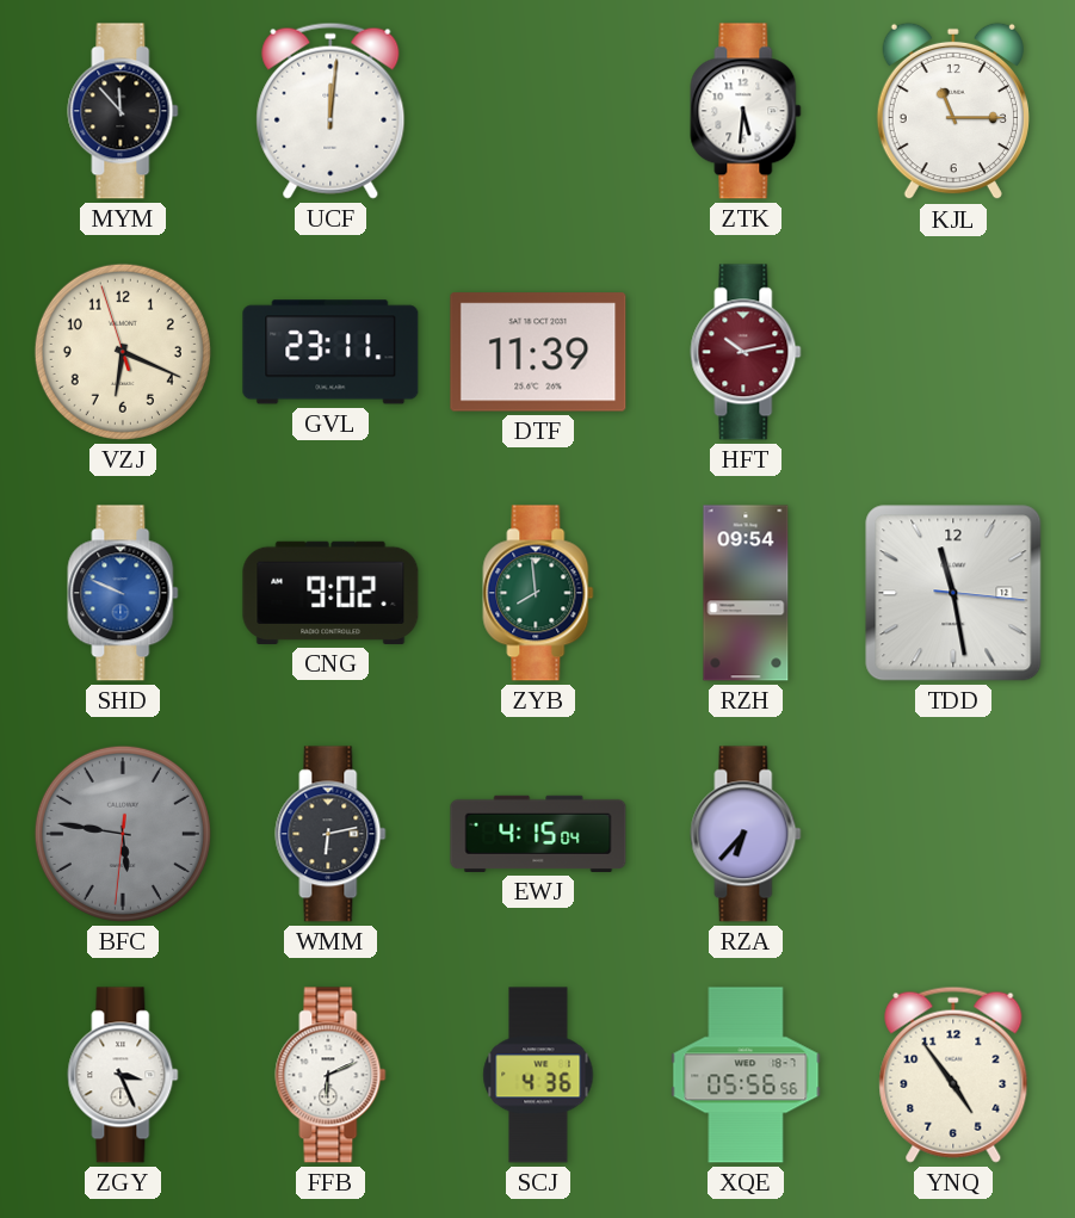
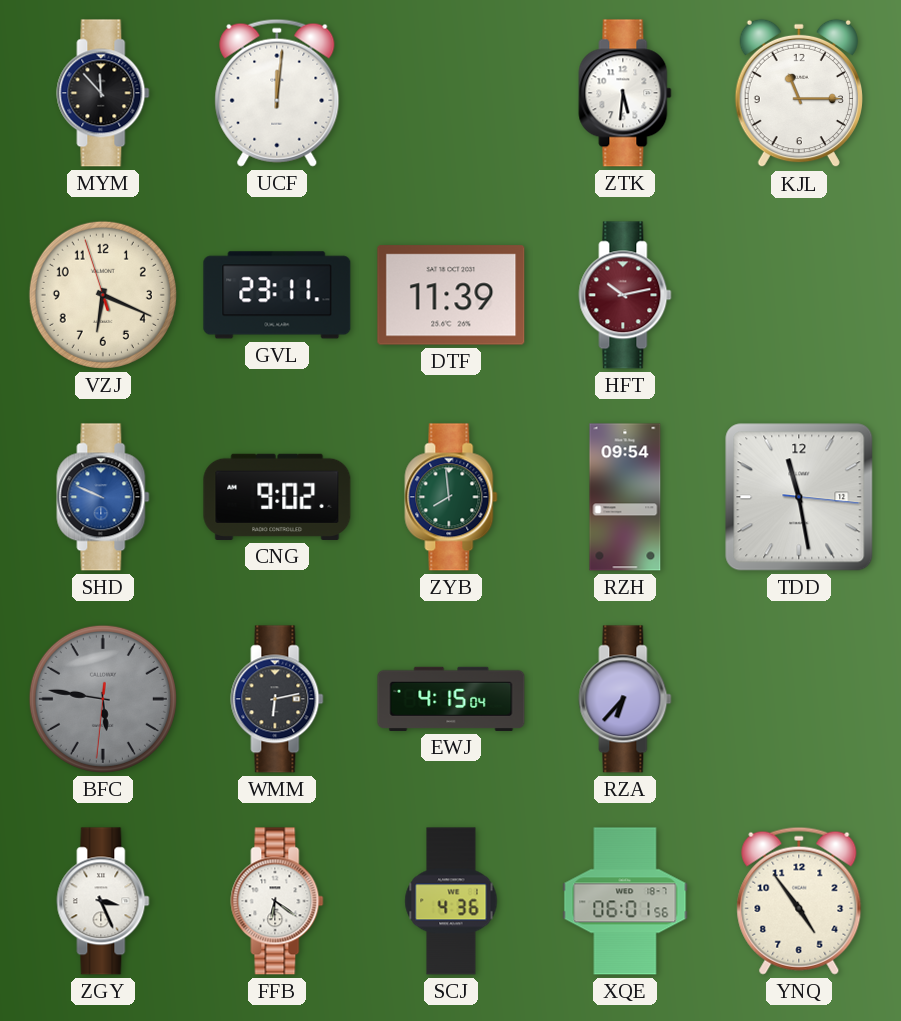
FFB: 6:11 -> 6:21
XQE: 05:56 -> 06:01
